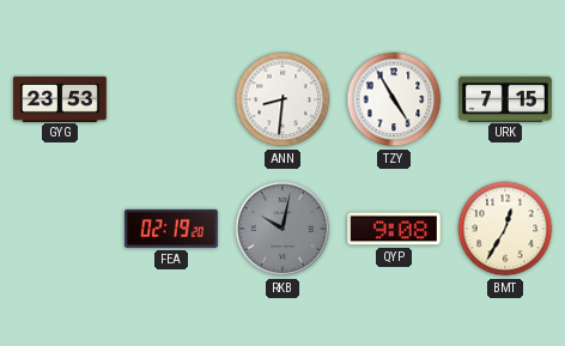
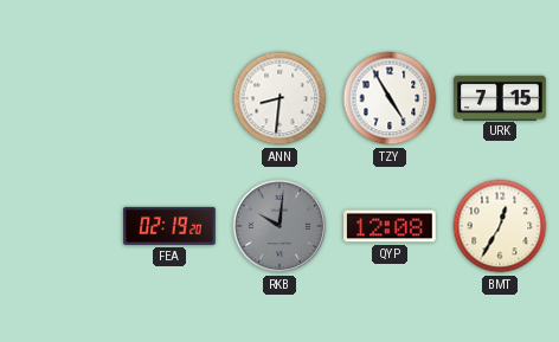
GYG: 23:53 -> none
RKB: 10:02 -> 10:01
QYP: 9:08 -> 12:08
